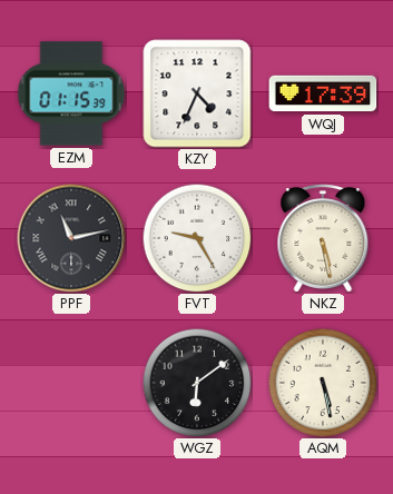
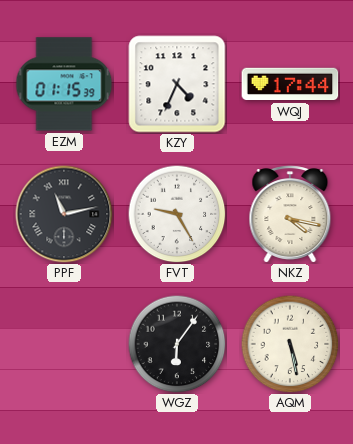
WQJ: 17:39 -> 17:44
NKZ: 5:28 -> 4:17
WGZ: 6:09 -> 6:06
